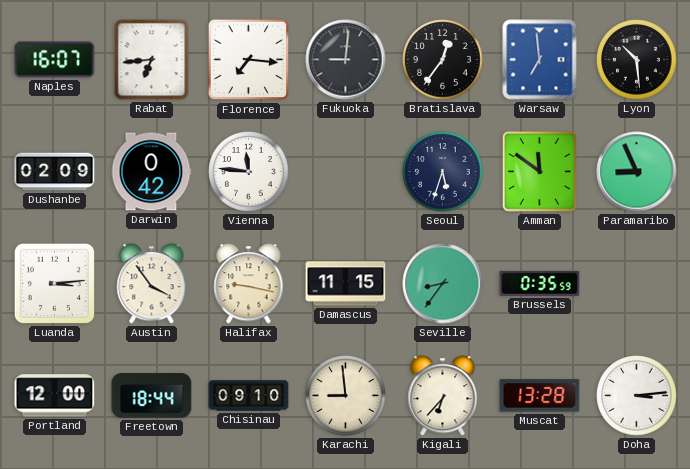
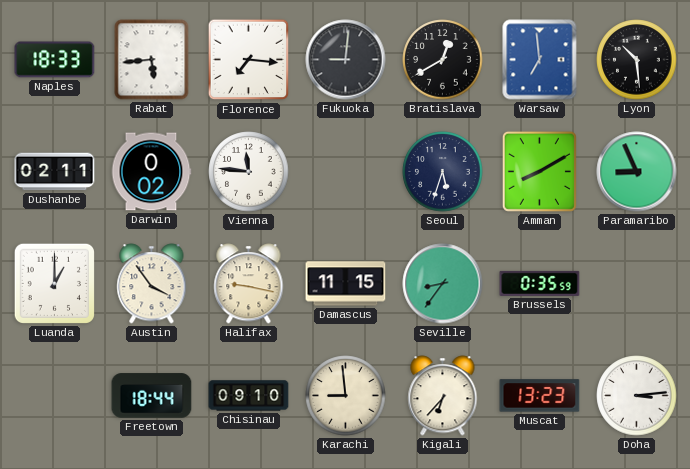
Naples: 16:07 -> 18:33
Rabat: 6:44 -> 5:44
Bratislava: 12:36 -> 12:40
Dushanbe: 02:09 -> 02:11
Darwin: 0:42 -> 0:02
Amman: 11:51 -> 8:10
Luanda: 3:14 -> 1:00
Portland: 12:00 -> none
Muscat: 13:28 -> 13:23
